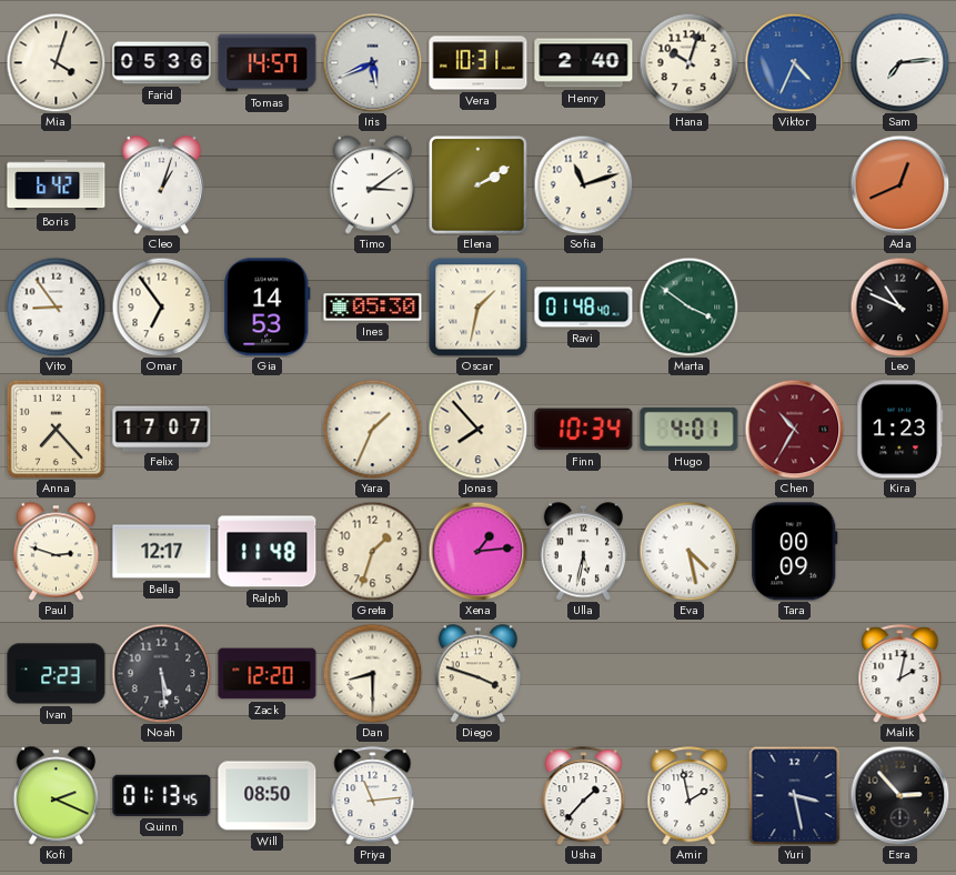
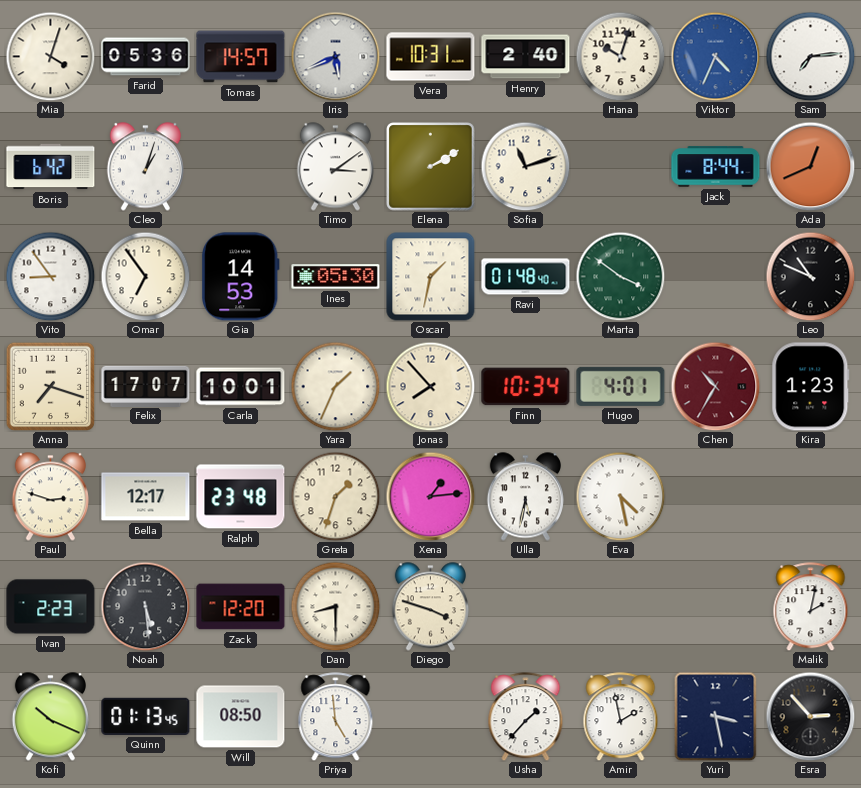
Jack: none -> 8:44
Anna: 7:23 -> 7:18
Carla: none -> 10:01
Ralph: 11:48 -> 23:48
Tara: 00:09 -> none
Kofi: 2:19 -> 10:19
Priya: 11:14 -> 4:59
